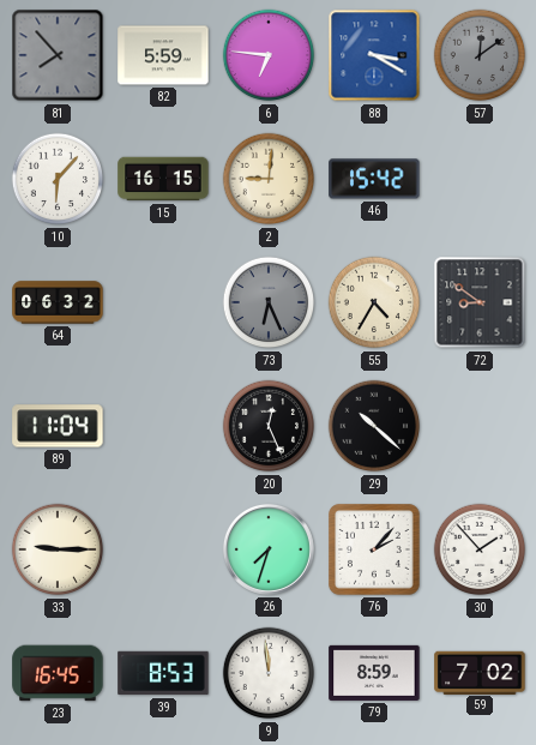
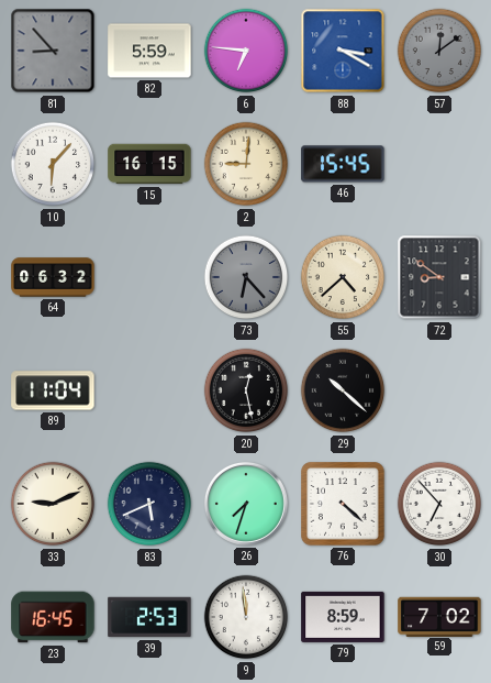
81: 7:53 -> 8:53
46: 15:42 -> 15:45
73: 6:26 -> 6:23
55: 4:35 -> 4:38
20: 12:26 -> 12:28
33: 9:15 -> 9:11
83: none -> 5:41
76: 2:07 -> 4:22
30: 1:53 -> 6:53
39: 8:53 -> 2:53
